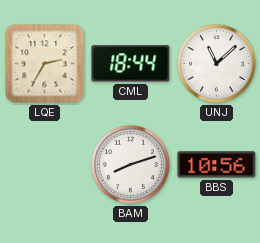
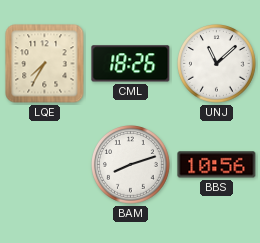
LQE: 2:35 -> 7:35
CML: 18:44 -> 18:26
